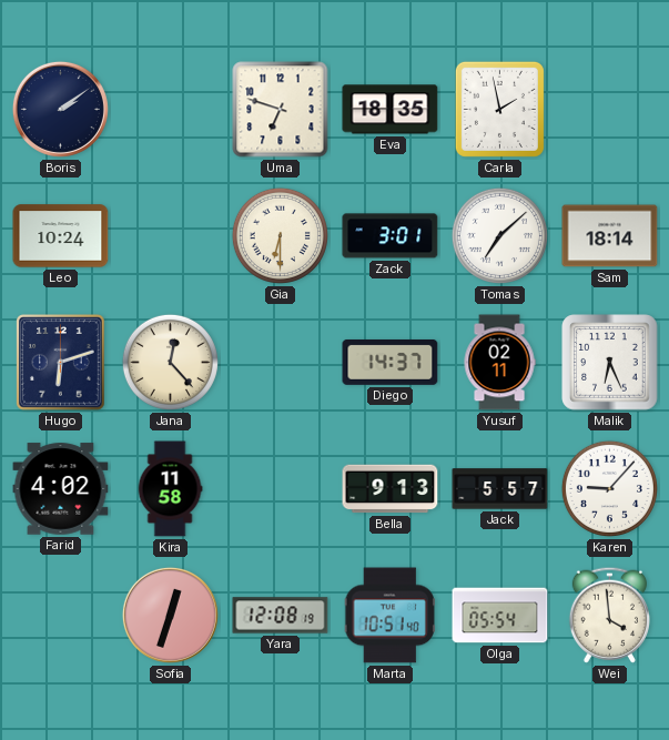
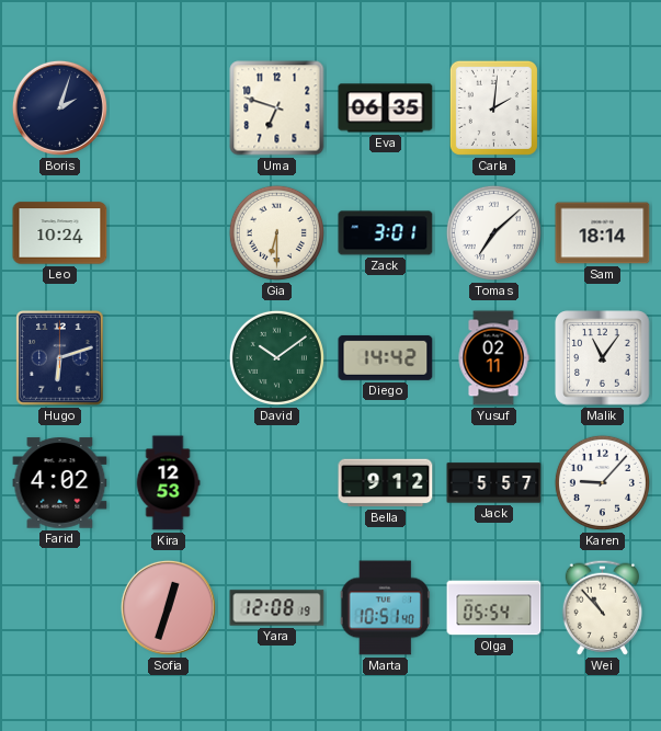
Boris: 2:09 -> 2:03
Eva: 18:35 -> 06:35
Carla: 1:58 -> 2:01
Jana: 12:23 -> none
David: none -> 10:09
Diego: 14:37 -> 14:42
Malik: 6:26 -> 11:06
Kira: 11:58 -> 12:53
Bella: 9:13 -> 9:12
Wei: 3:59 -> 10:53
